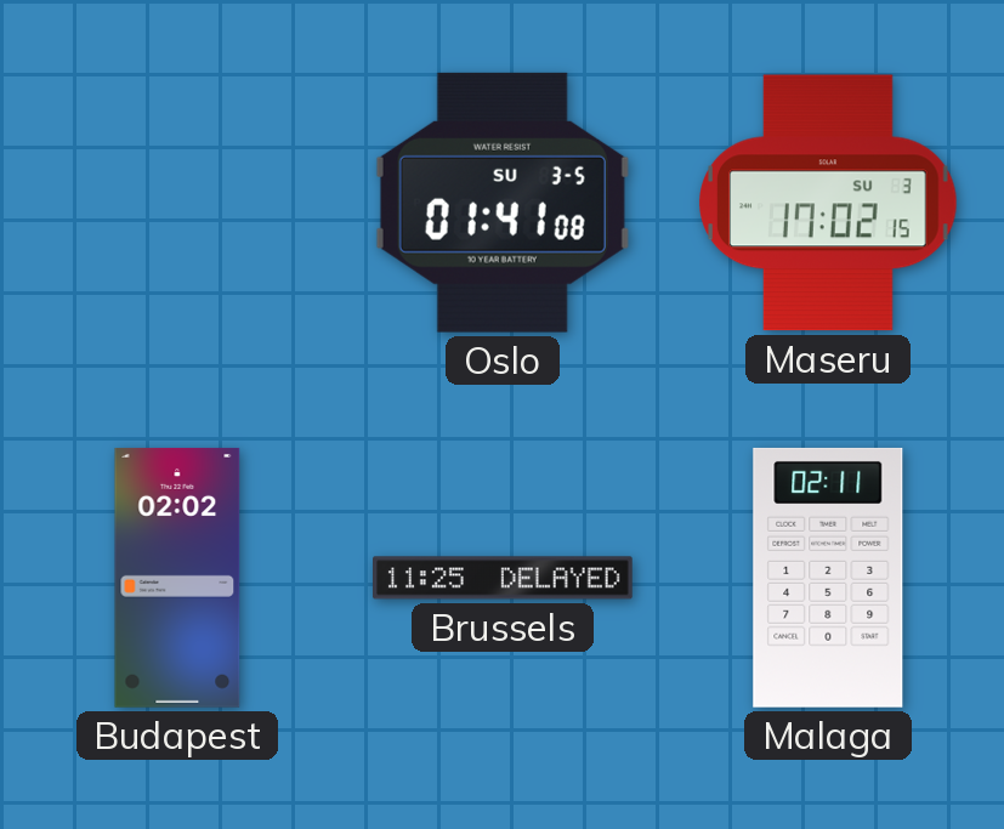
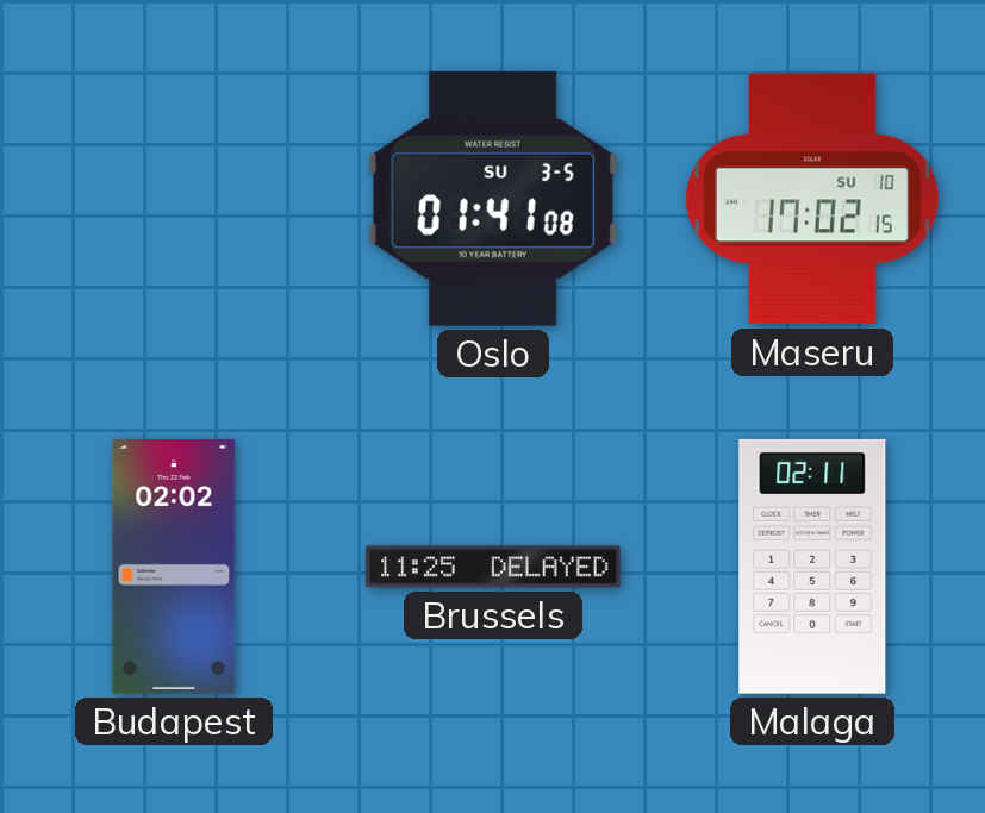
Maseru date: SU 3 -> SU 10
